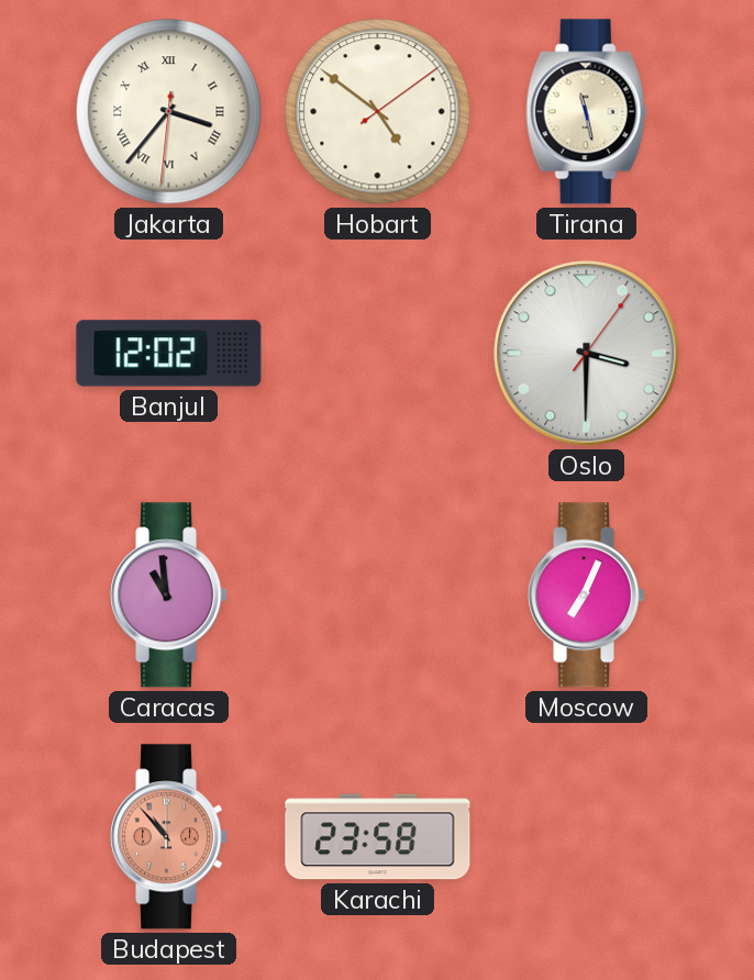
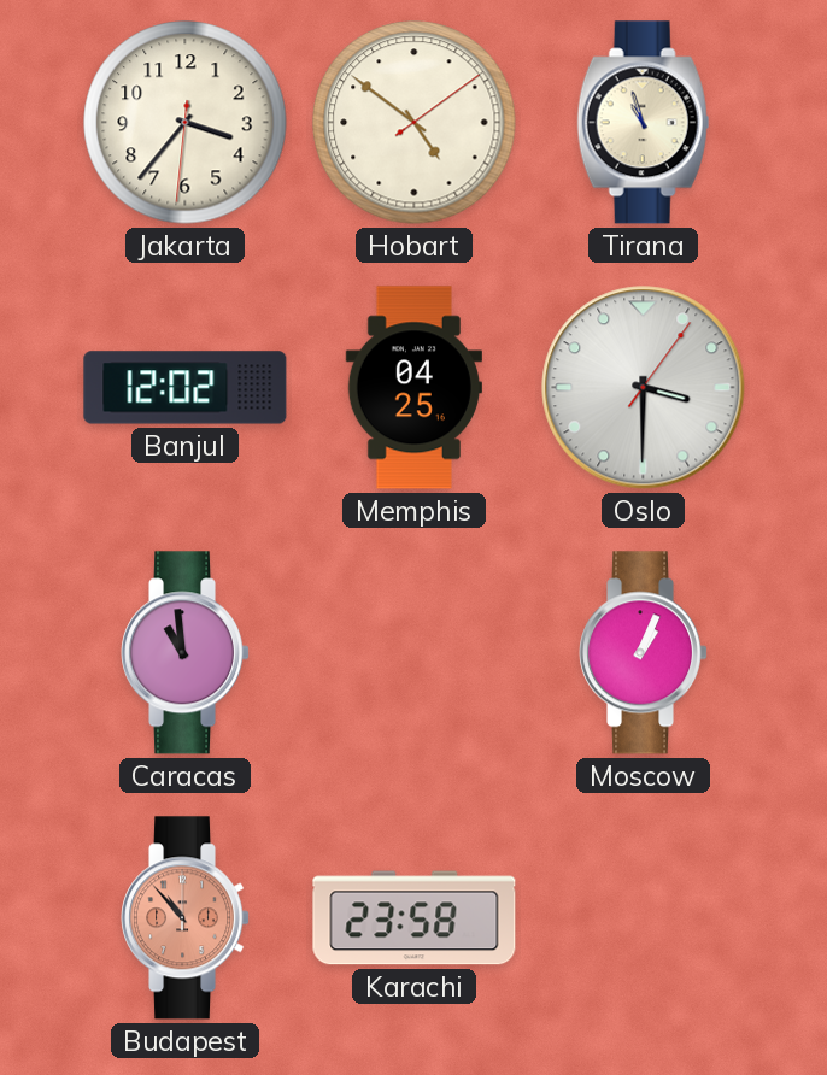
Jakarta numerals: Roman -> Arabic
Tirana: 11:28 -> 10:57
Memphis: none -> 04:25
Moscow: 7:04 -> 1:04
